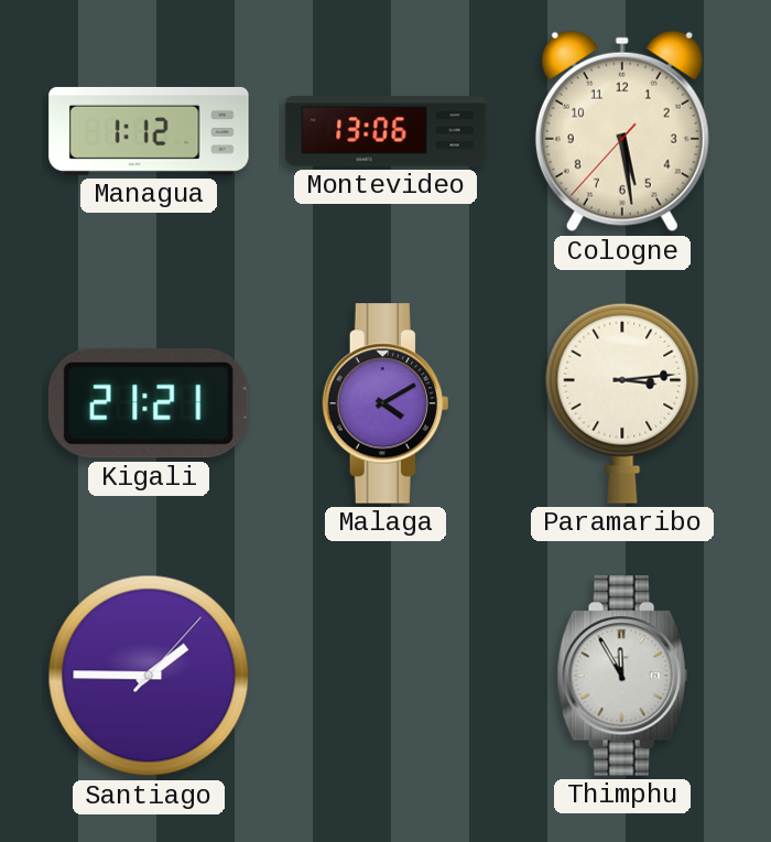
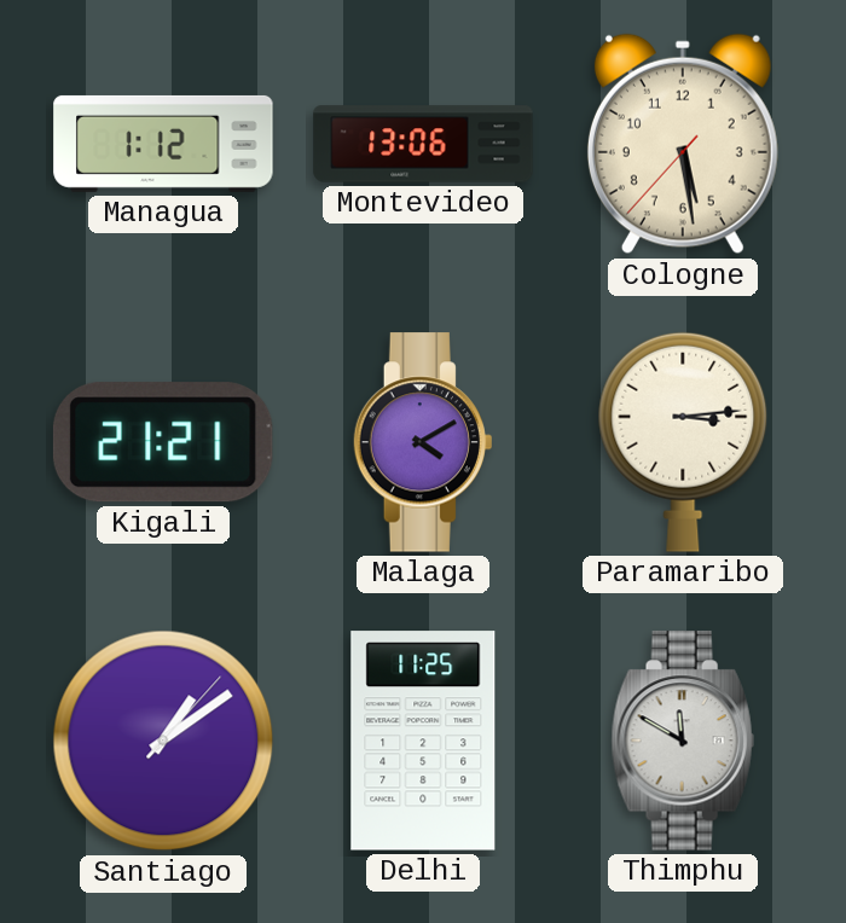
Santiago: 1:45 -> 1:09
Delhi: none -> 11:25
Thimphu: 11:55 -> 11:50
